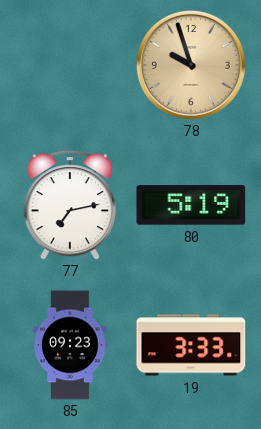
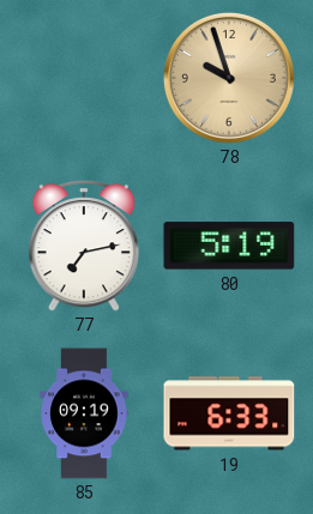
85: 09:23 -> 09:19
19: 3:33 -> 6:33
